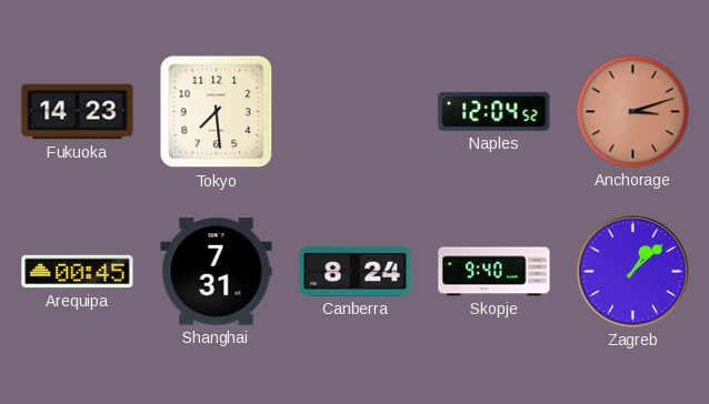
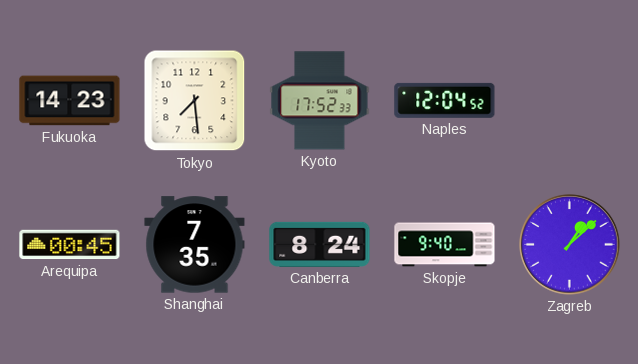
Kyoto: none -> 17:52
Anchorage: 3:12 -> none
Shanghai: 7:31 -> 7:35
